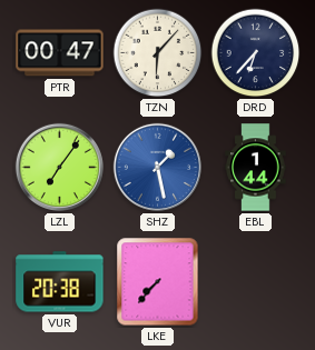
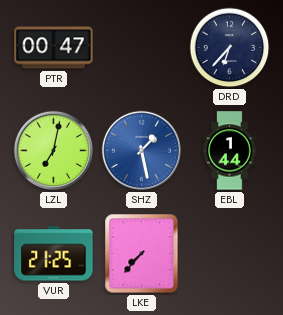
TZN: 6:07 -> none
LZL: 7:06 -> 7:02
VUR: 20:38 -> 21:25
